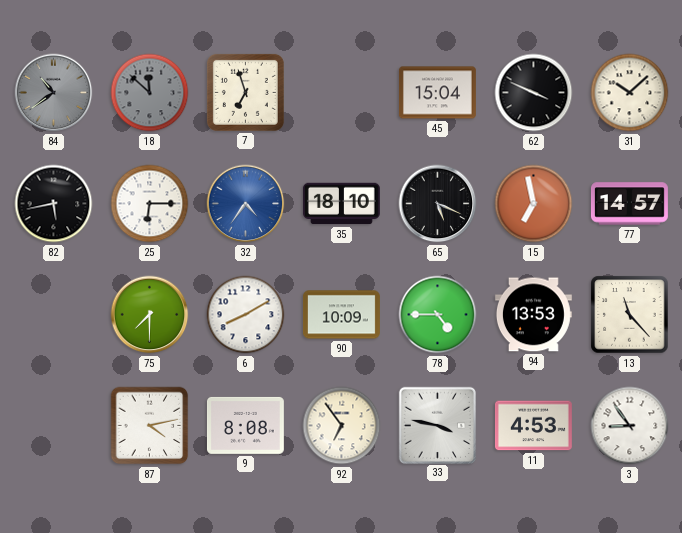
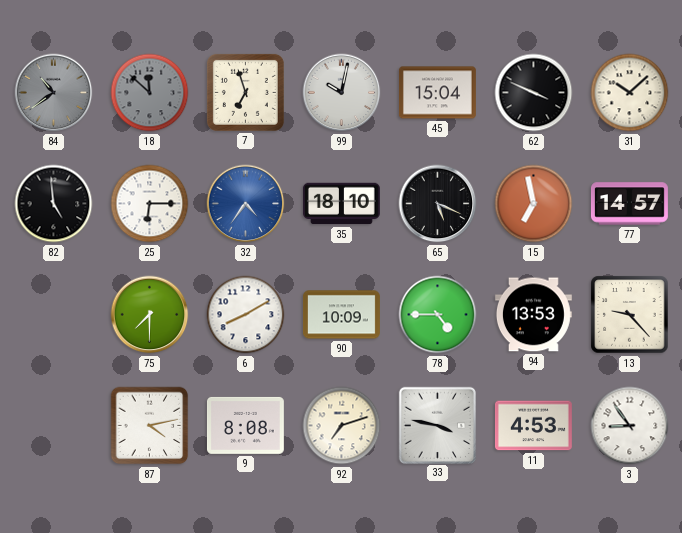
99: none -> 10:02
82: 5:43 -> 4:59
13: 11:23 -> 9:23
92: 6:54 -> 7:12
